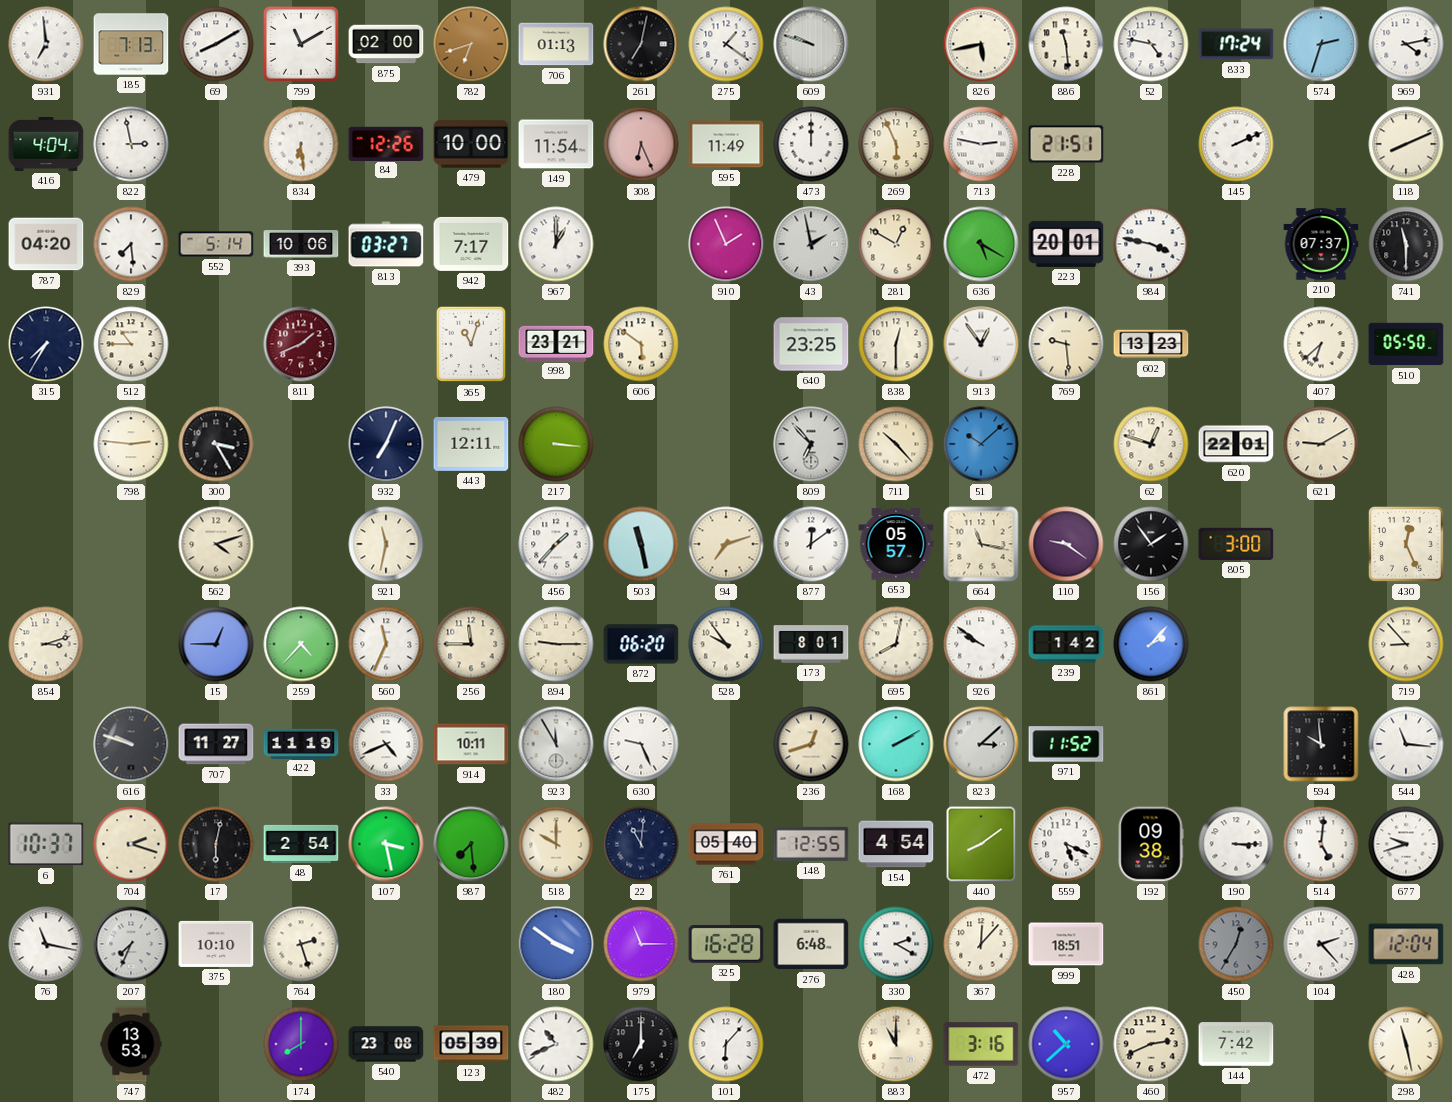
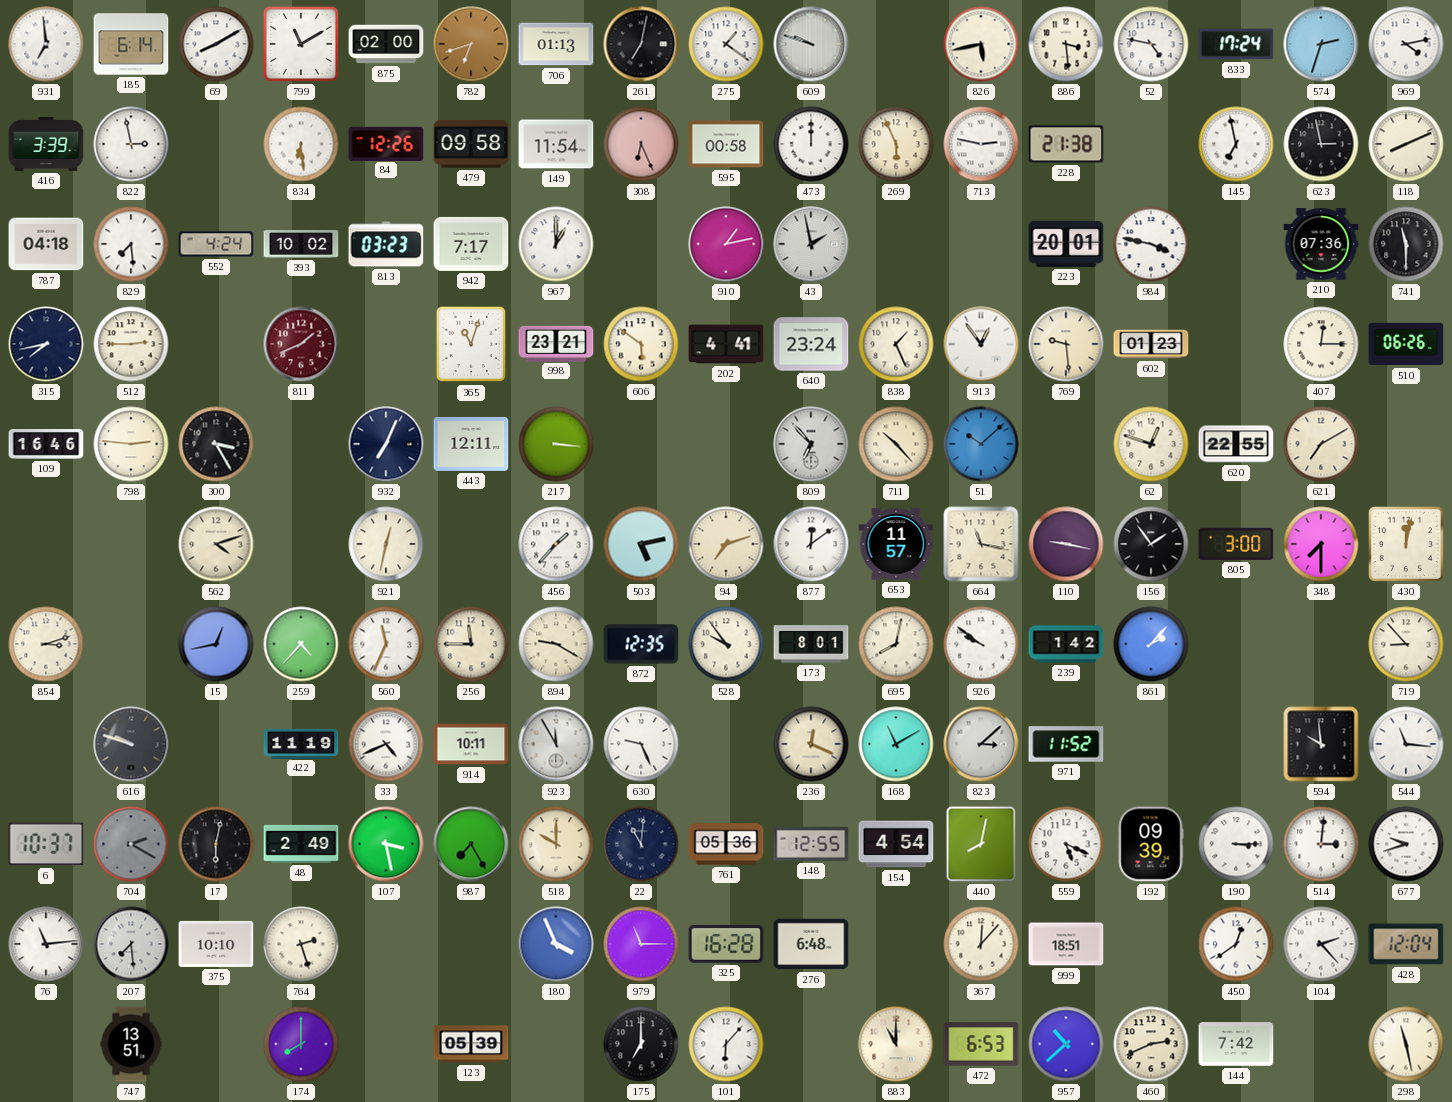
185: 7:13 -> 6:14
886: 11:29 -> 3:29
416: 4:04 -> 3:39
479: 10:00 -> 09:58
595: 11:49 -> 00:58
228: 21:51 -> 21:38
145: 2:11 -> 6:58
623: none -> 2:58
787: 04:20 -> 04:18
552: 5:14 -> 4:24
393: 10:06 -> 10:02
813: 03:27 -> 03:23
910: 1:56 -> 1:13
281: 12:50 -> none
636: 5:20 -> none
210: 07:37 -> 07:36
315: 7:35 -> 7:43
512: 10:45 -> 2:45
202: none -> 4:41
640: 23:25 -> 23:24
838: 12:30 -> 1:26
602: 13:23 -> 01:23
407: 6:38 -> 12:15
510: 05:50 -> 06:26
109: none -> 16:46
620: 22:01 -> 22:55
621: 9:10 -> 7:10
921: 11:32 -> 12:32
503: 11:28 -> 5:13
653: 05:57 -> 11:57
110: 9:21 -> 9:17
348: none -> 7:30
430: 12:26 -> 12:02
15: 12:45 -> 12:43
894: 9:15 -> 9:20
872: 06:20 -> 12:35
707: 11:27 -> none
236: 12:42 -> 12:19
168: 2:10 -> 11:10
704: 2:18 -> 2:20
704 dial: cream -> grey
48: 2:54 -> 2:49
987: 7:29 -> 7:25
761: 05:40 -> 05:36
440: 8:09 -> 8:02
192: 09:38 -> 09:39
514: 5:01 -> 3:01
76: 11:17 -> 11:14
207: 7:34 -> 7:29
180: 3:51 -> 3:56
330: 2:20 -> none
450: 12:35 -> 12:39
450 dial: grey -> white
747: 13:53 -> 13:51
540: 23:08 -> none
482: 10:41 -> none
472: 3:16 -> 6:53
